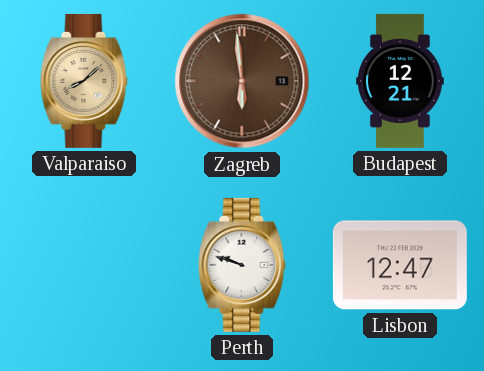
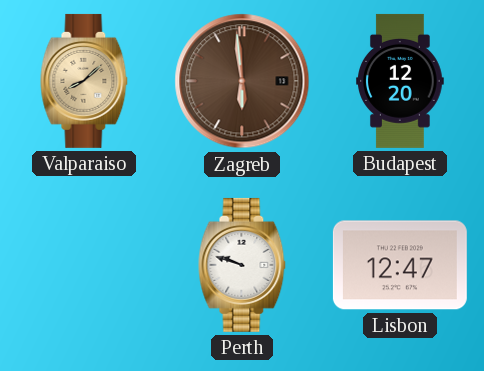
Budapest: 12:21 -> 12:20
